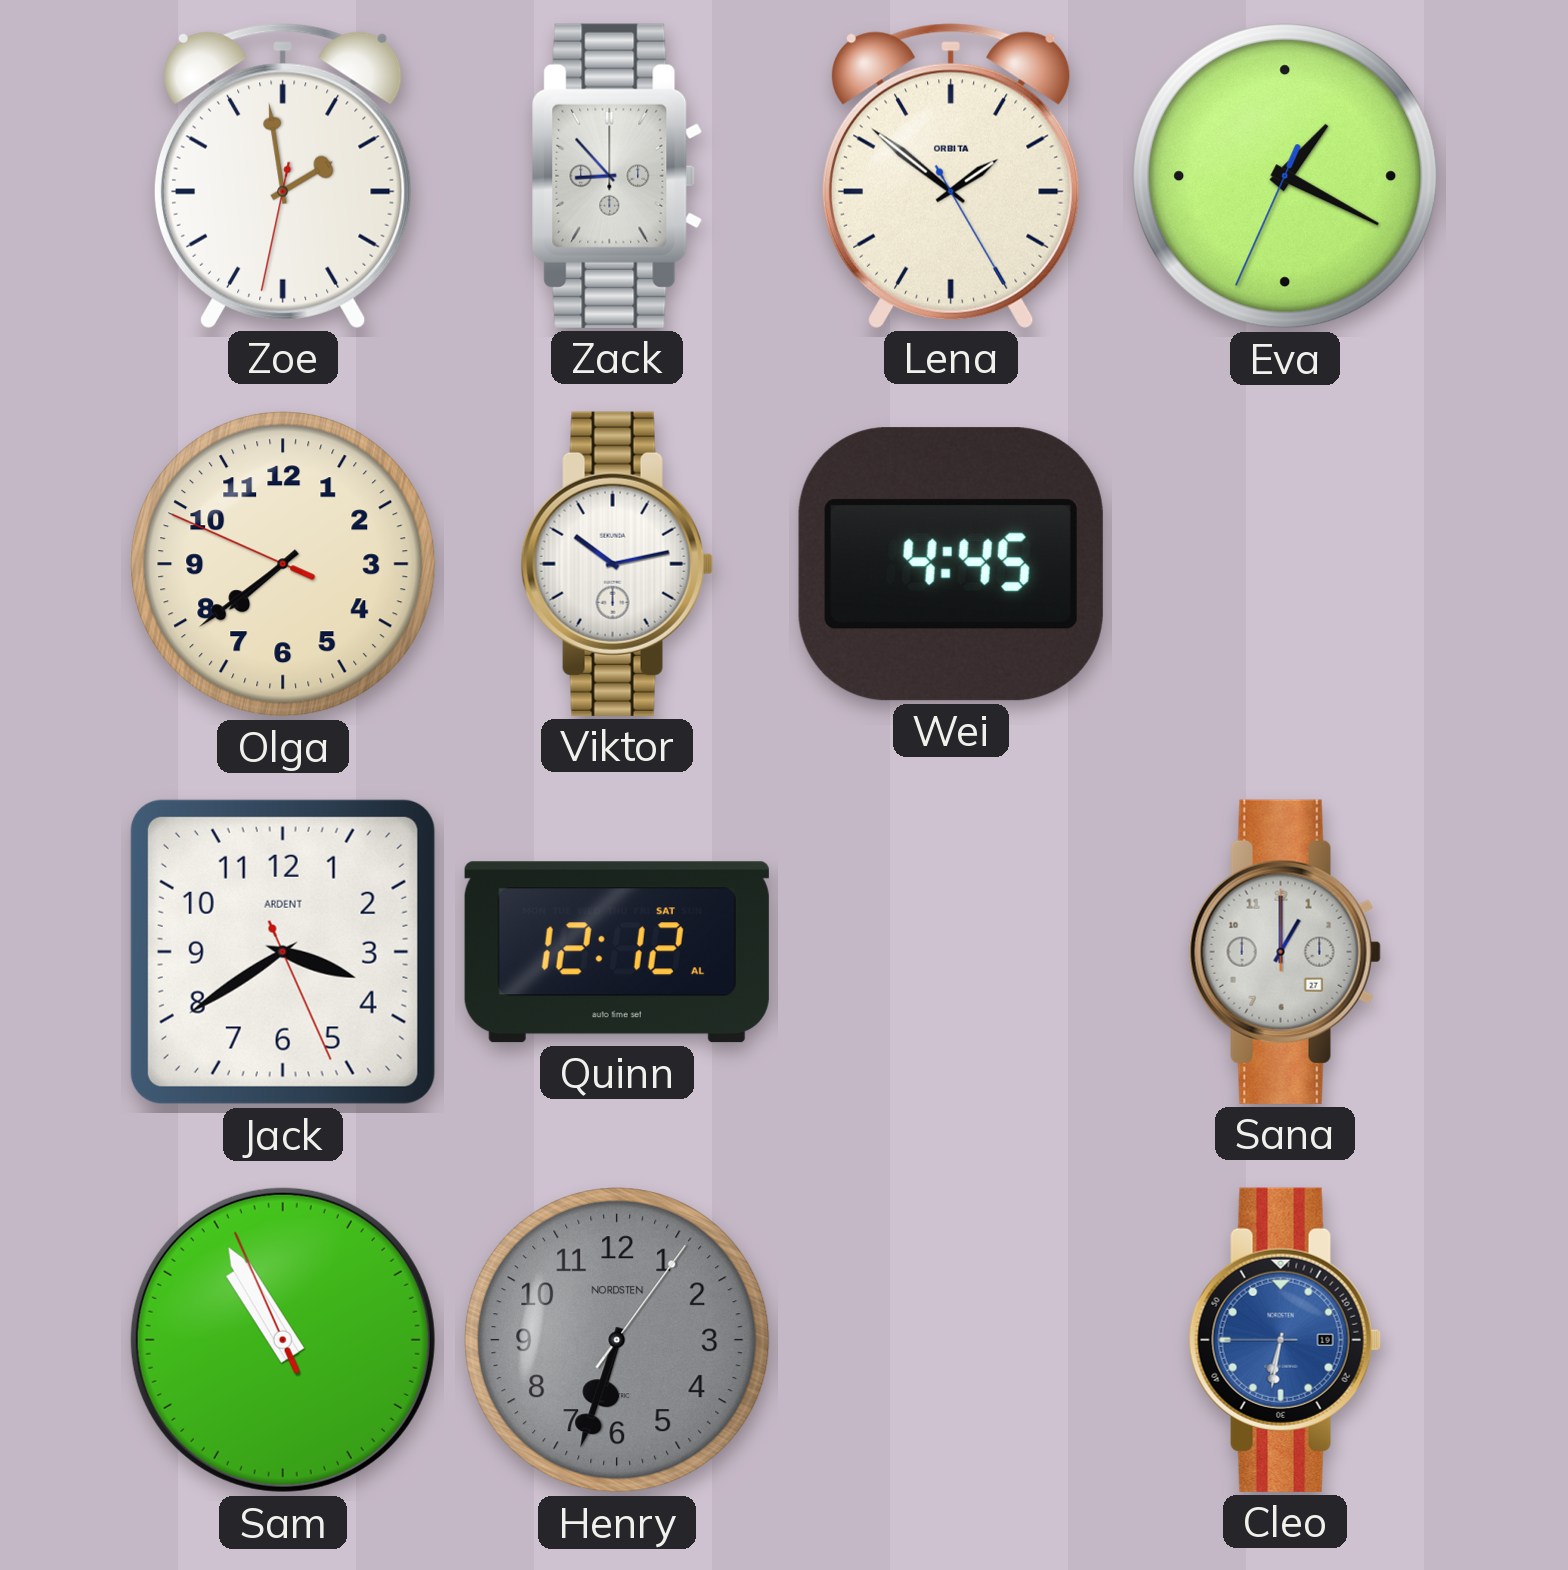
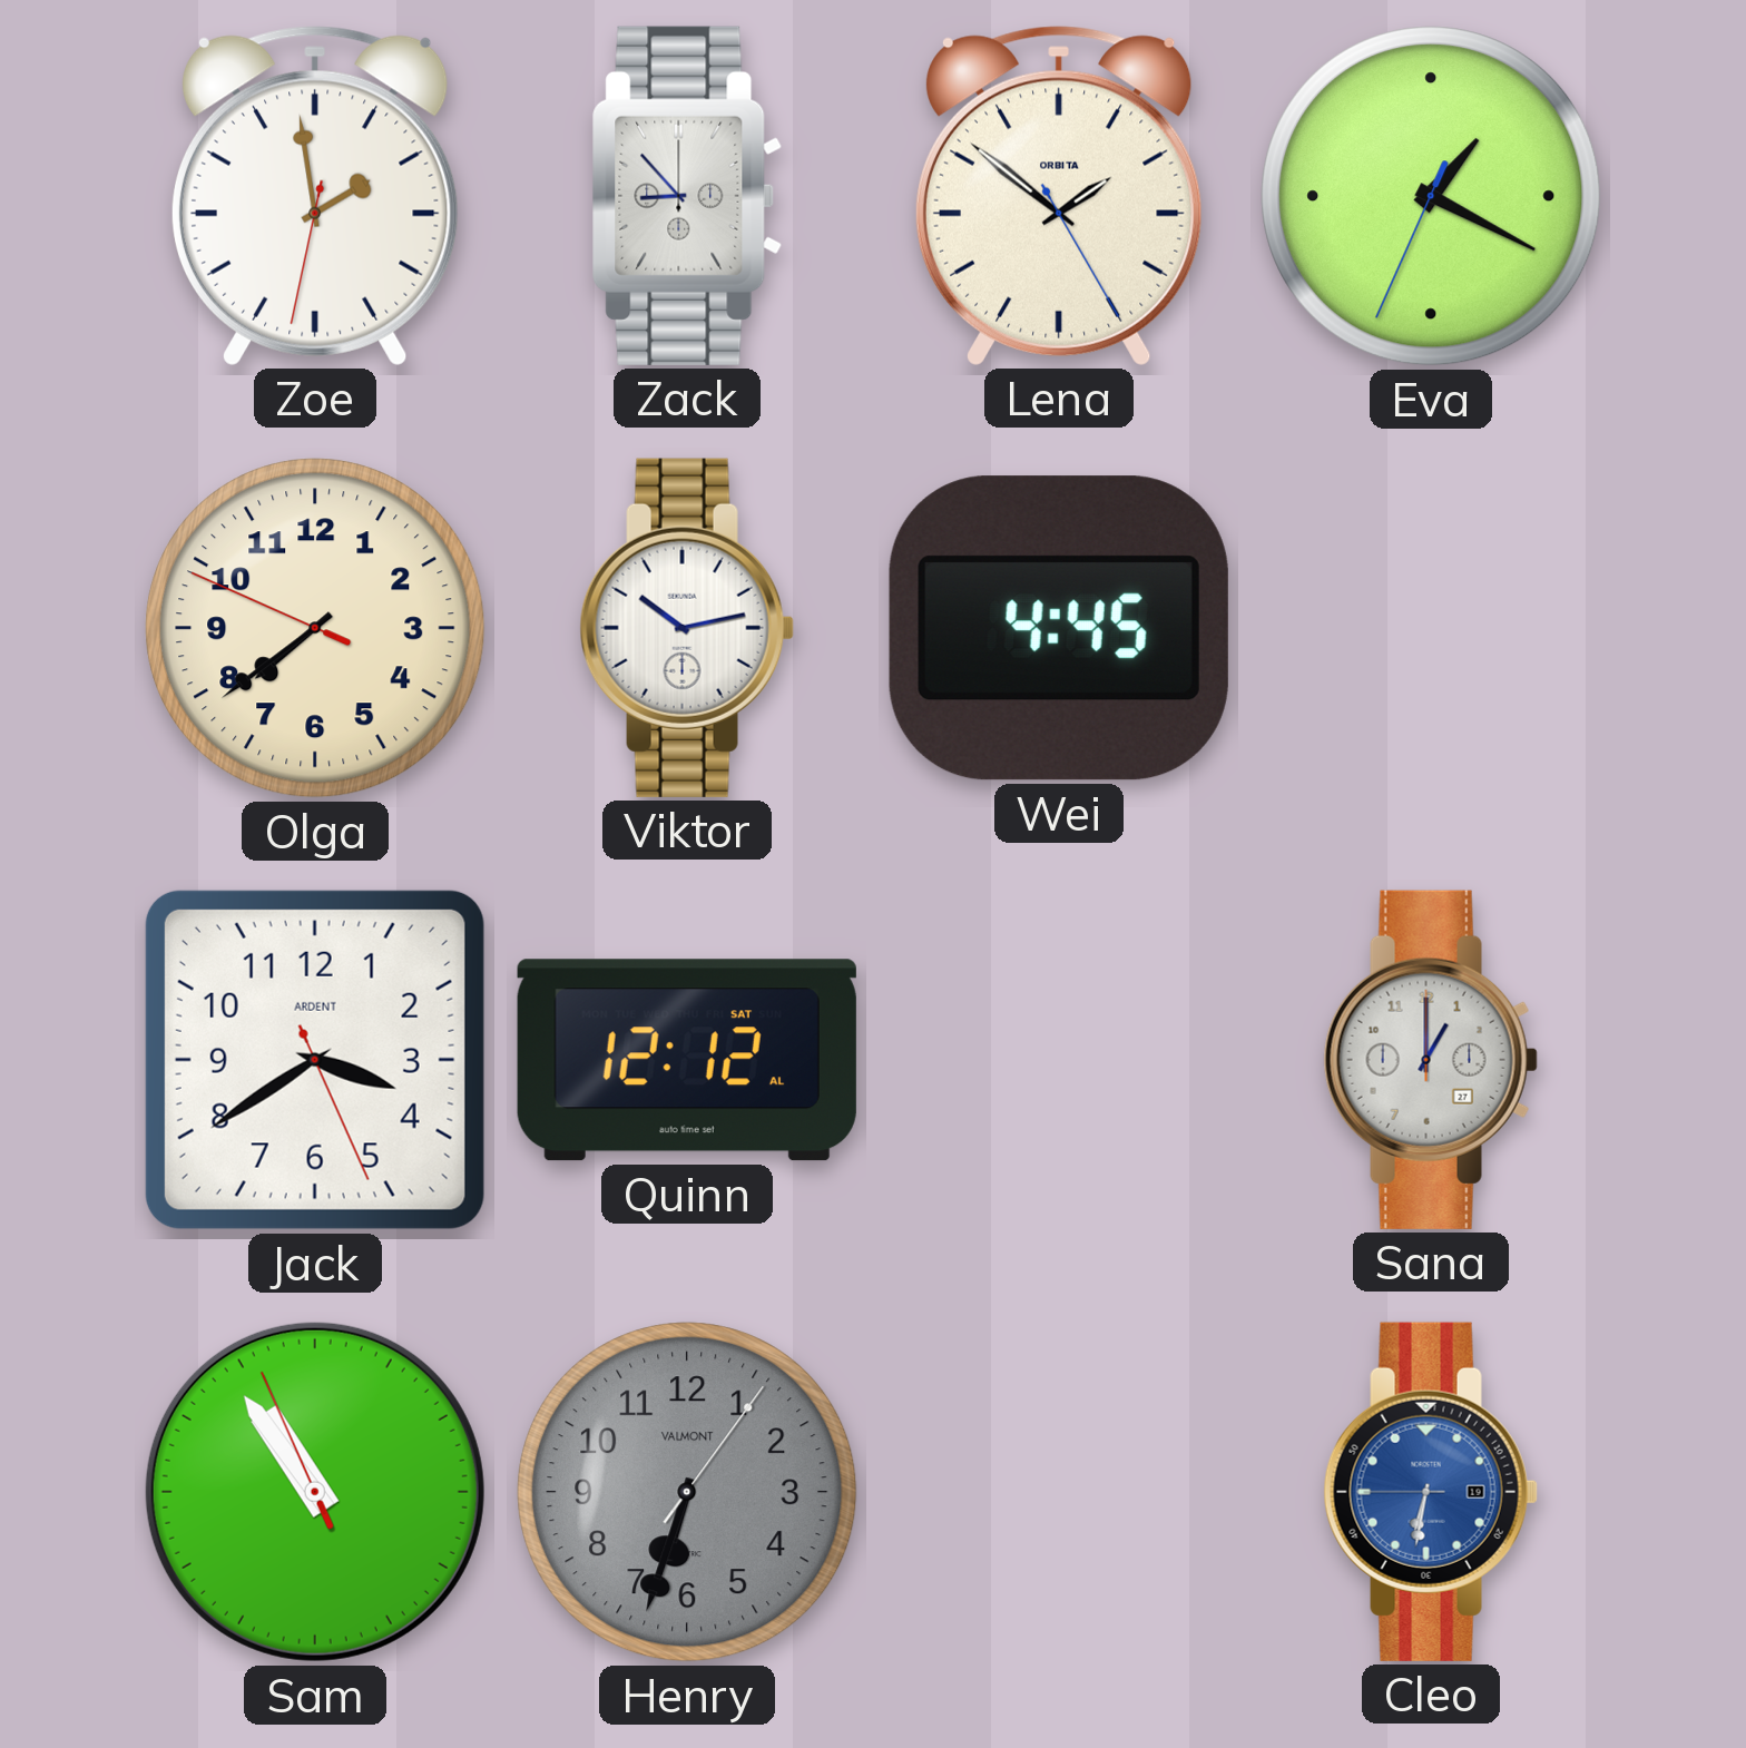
Sam: 10:54 -> 10:53
Henry brand: NORDSTEN -> VALMONT
